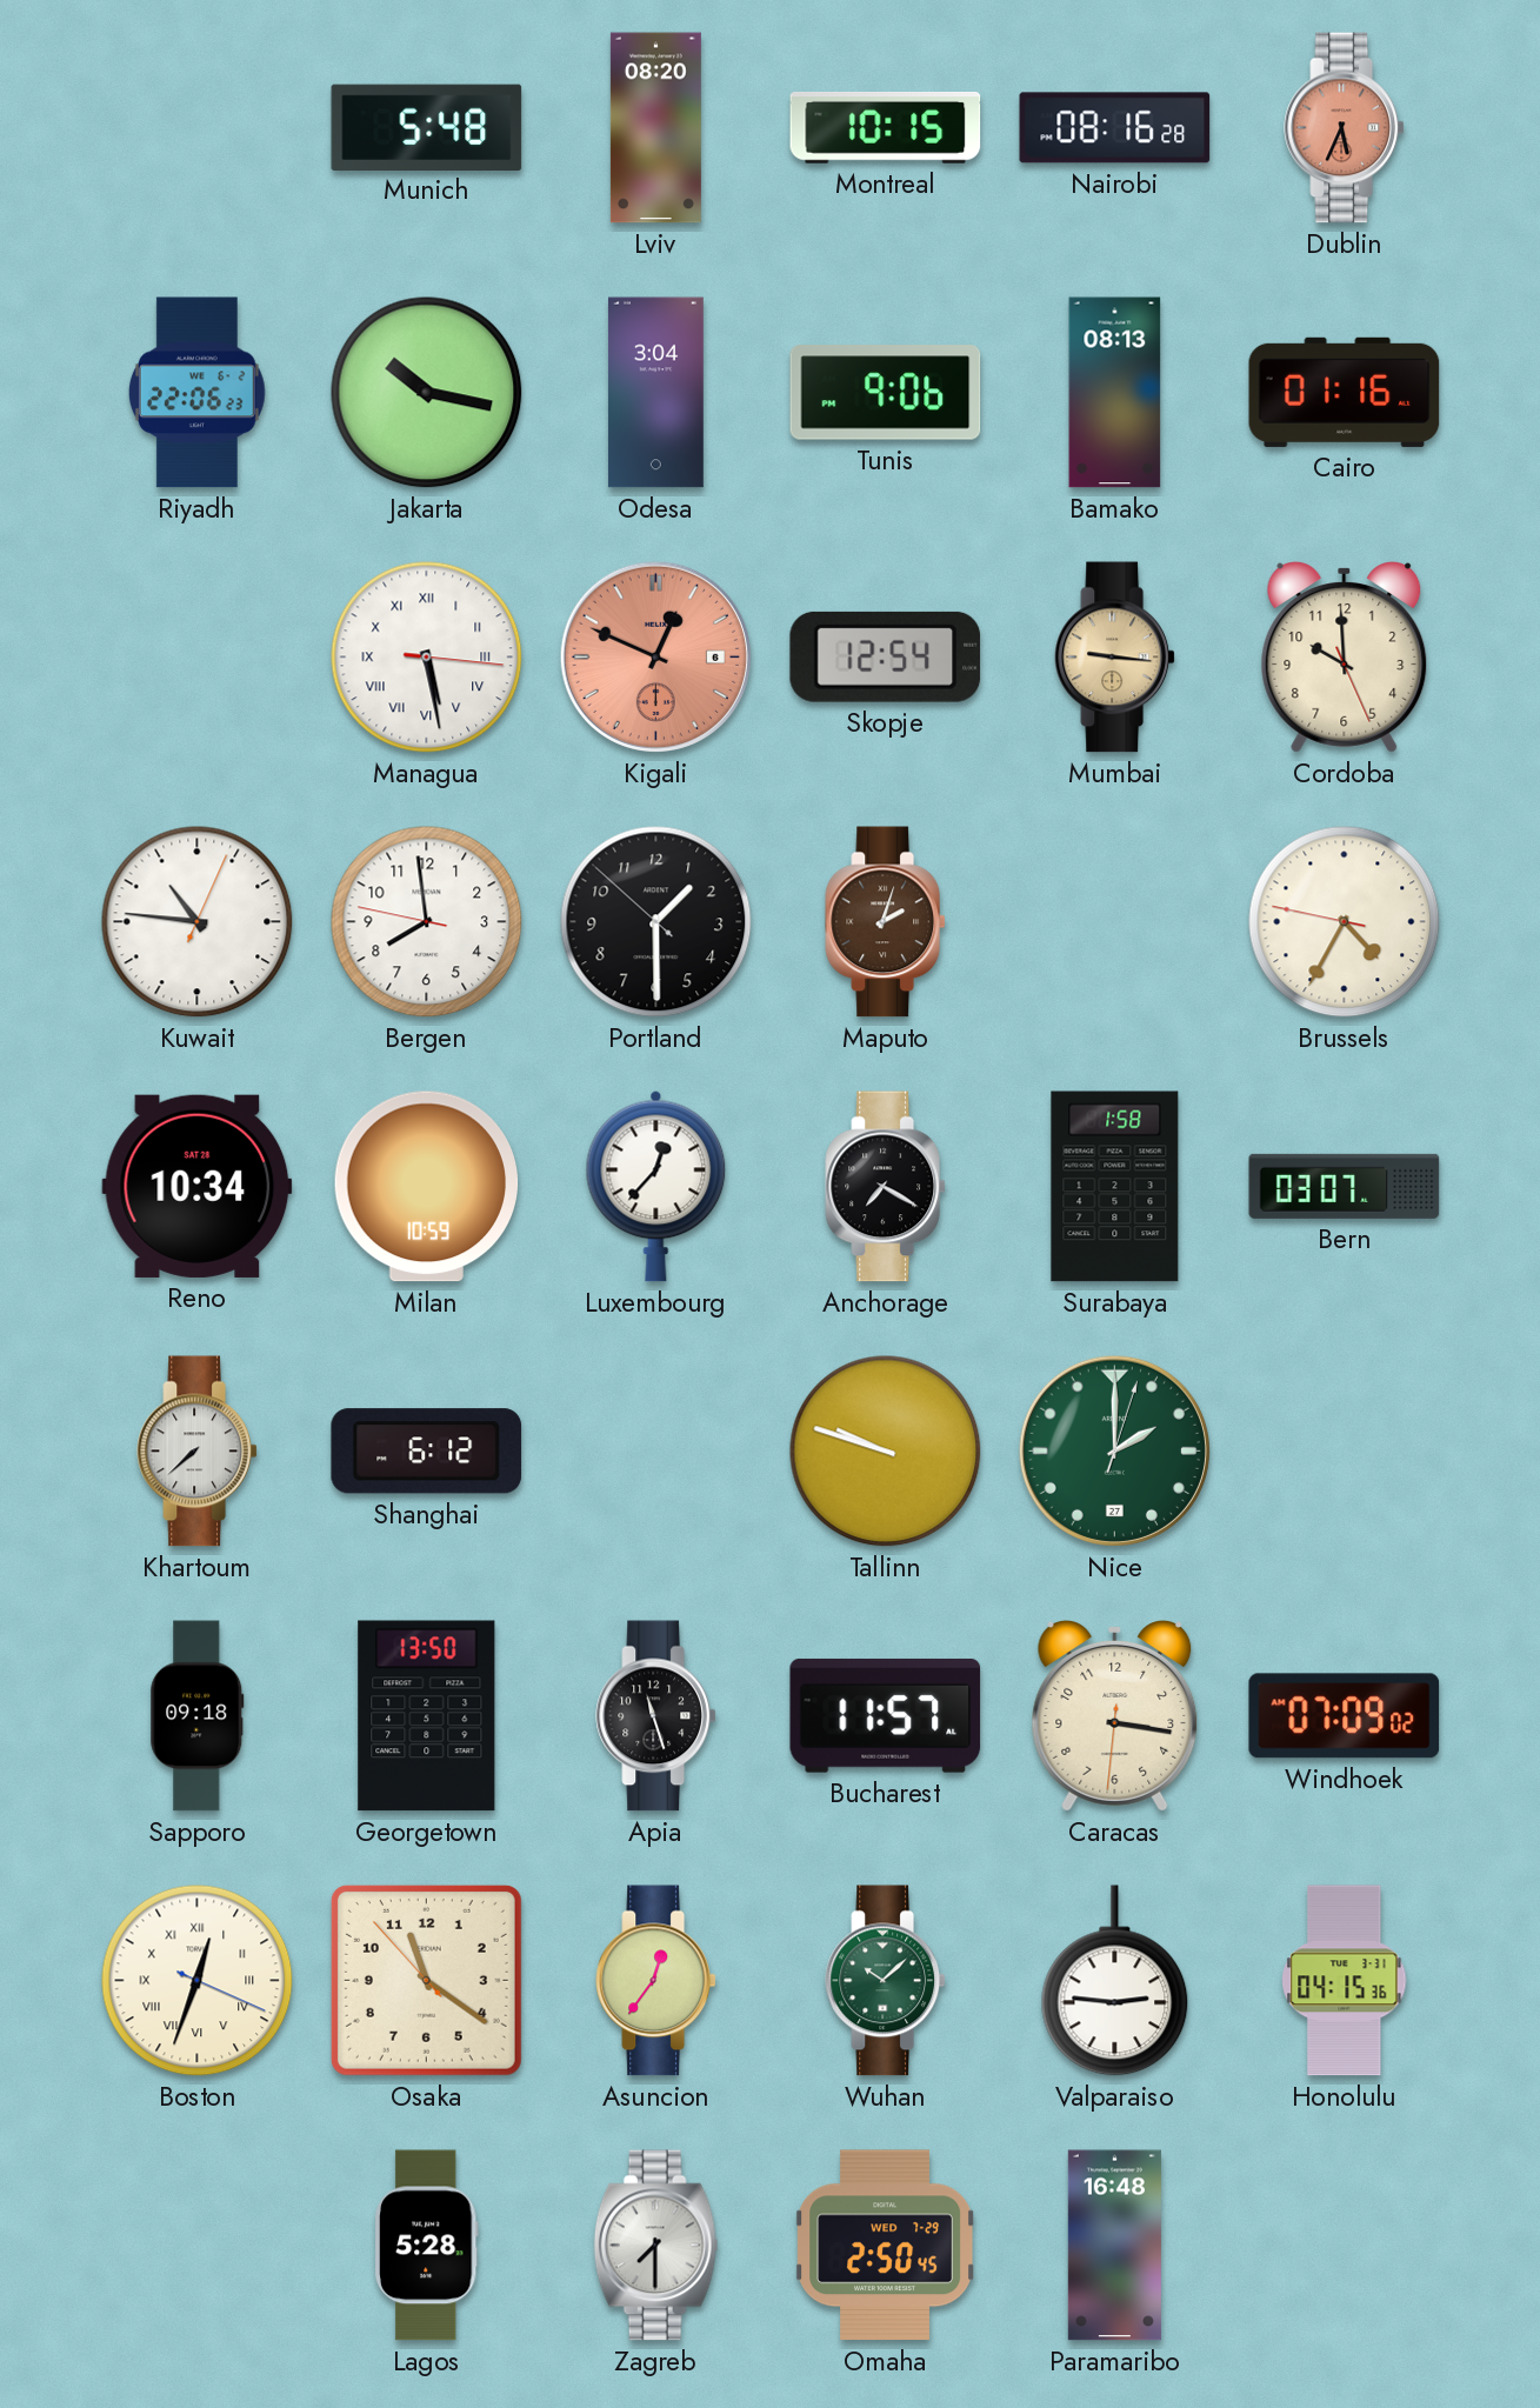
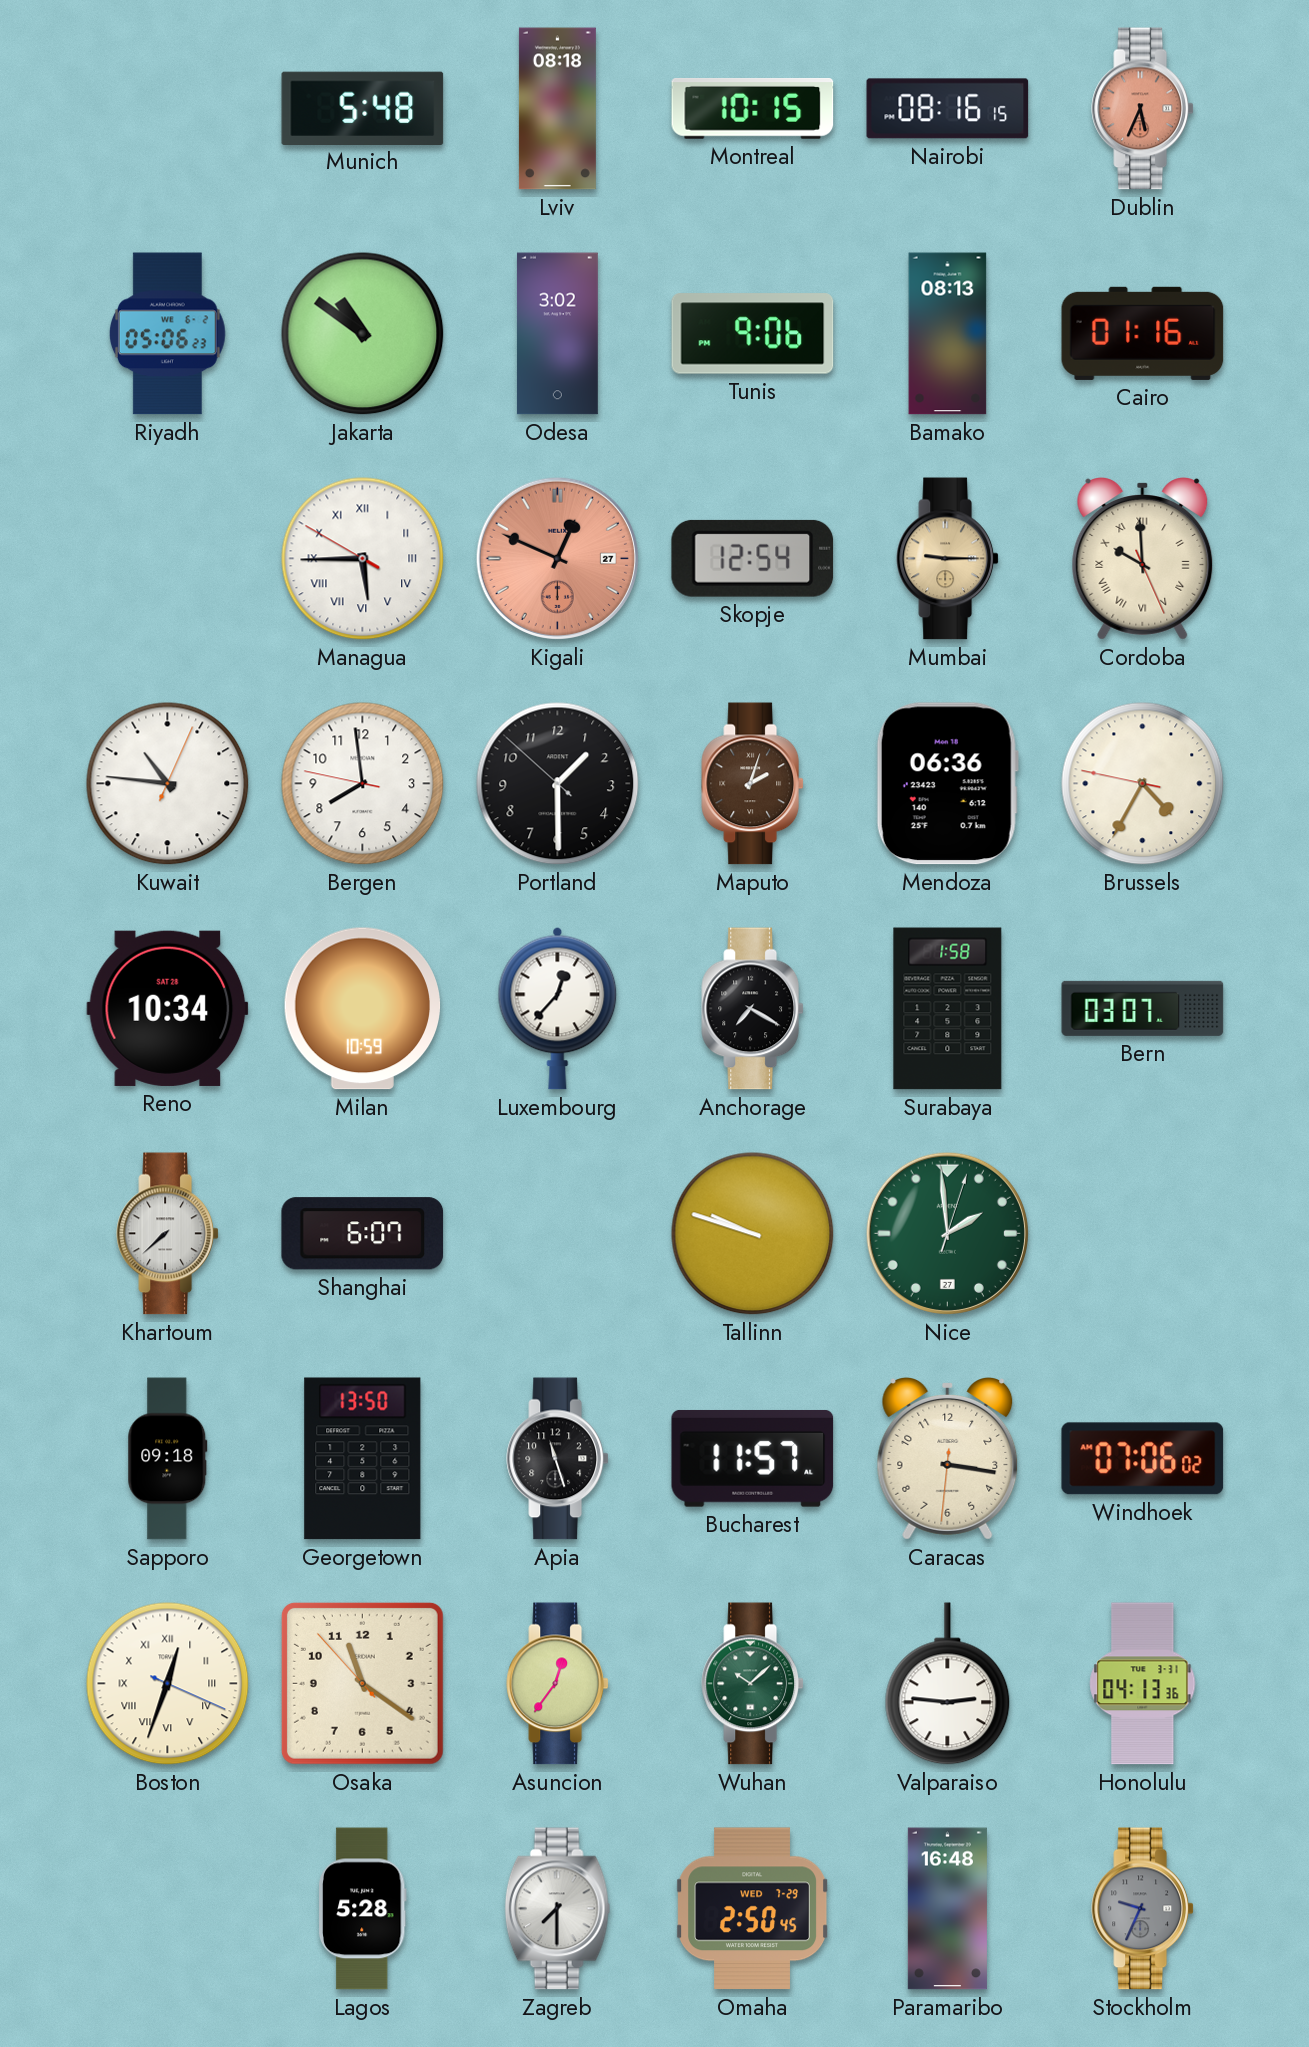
Lviv: 08:20 -> 08:18
Nairobi: 08:16:28 -> 08:16:15
Riyadh: 22:06 -> 05:06
Jakarta: 10:17 -> 10:51
Odesa: 3:04 -> 3:02
Managua: 5:28 -> 5:44
Kigali date: 6 -> 27
Mumbai: 9:16 -> 9:15
Cordoba numerals: Arabic -> Roman
Mendoza: none -> 06:36
Shanghai: 6:12 -> 6:07
Nice: 2:00 -> 1:59
Windhoek: 07:09 -> 07:06
Honolulu: 04:15 -> 04:13
Stockholm: none -> 9:34
